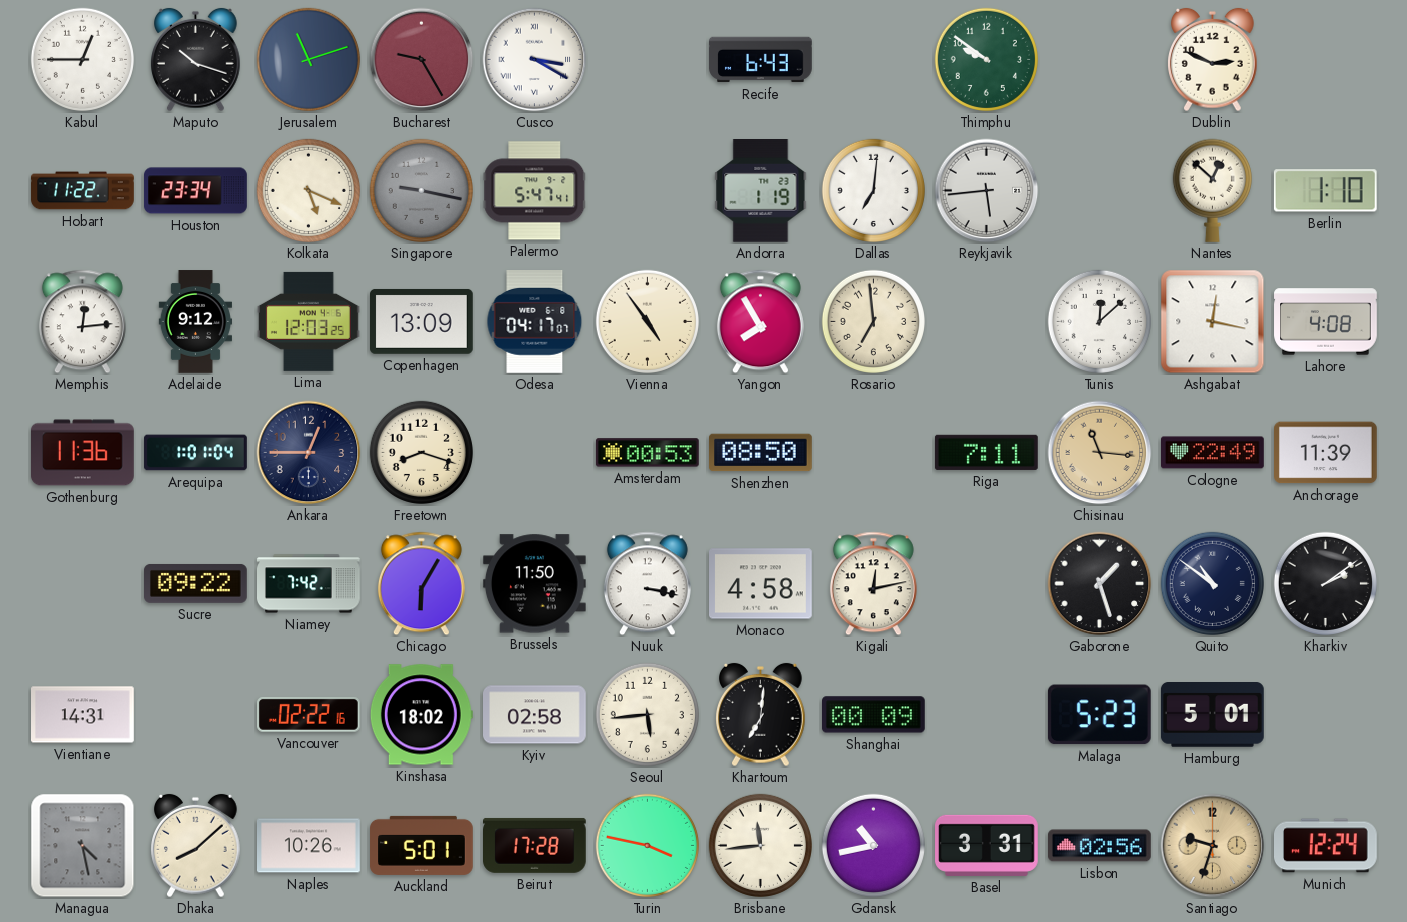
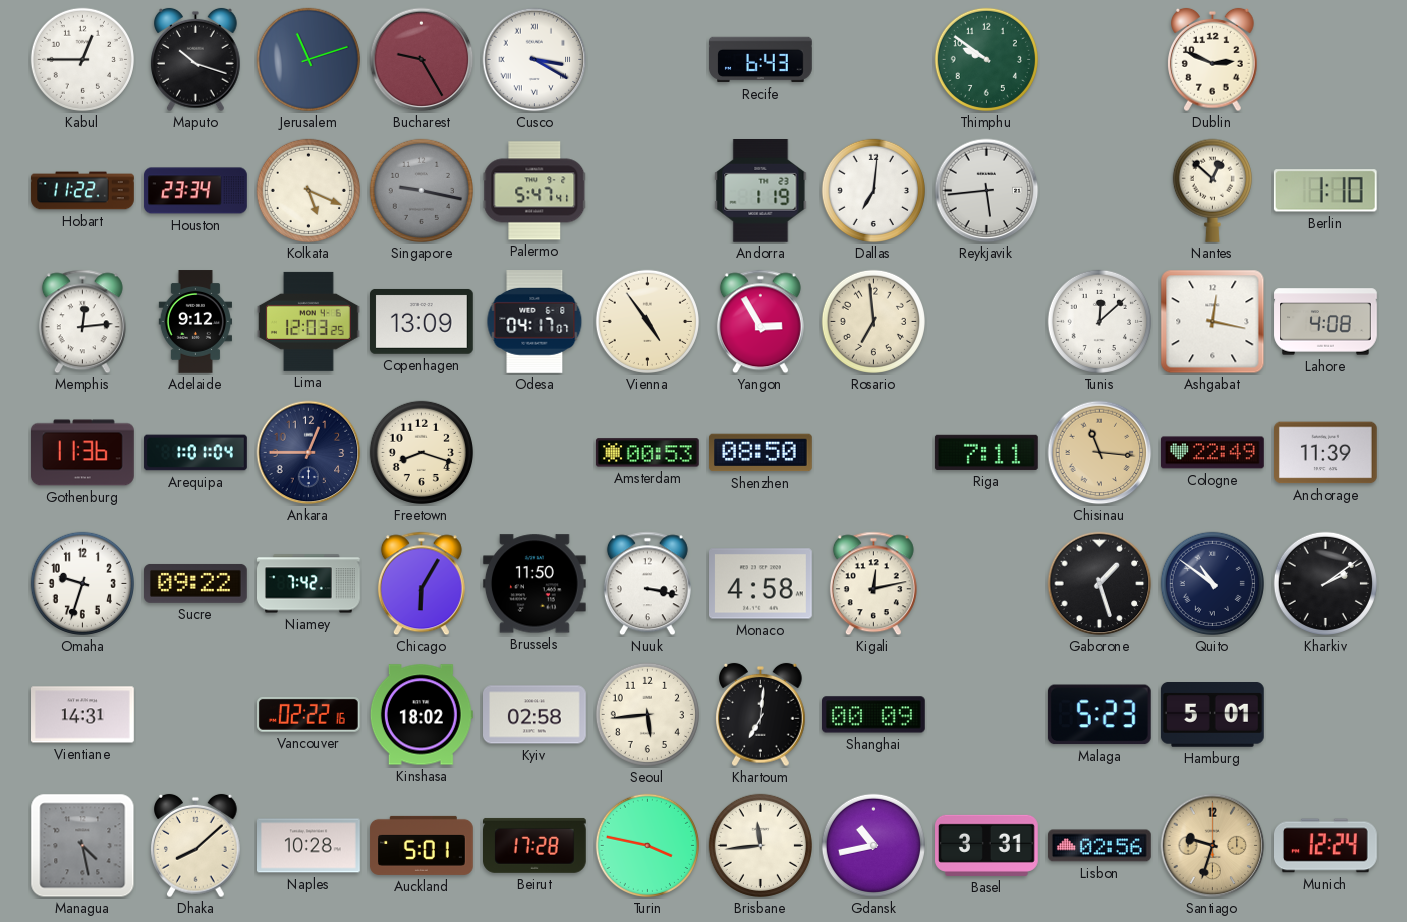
Yangon: 7:55 -> 2:55
Omaha: none -> 9:33
Naples: 10:26 -> 10:28
